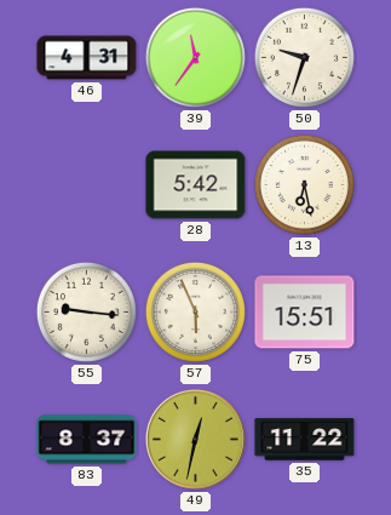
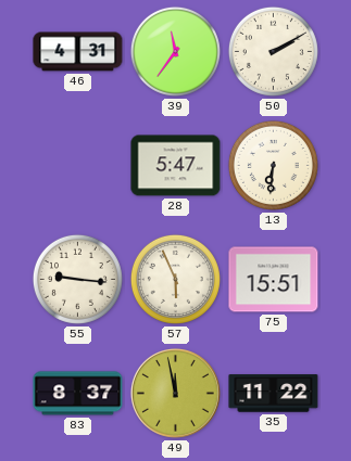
50: 9:33 -> 2:10
28: 5:42 -> 5:47
13: 6:28 -> 6:31
49: 12:32 -> 11:58
